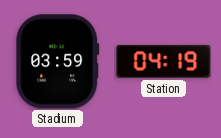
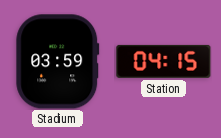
Station: 04:19 -> 04:15
